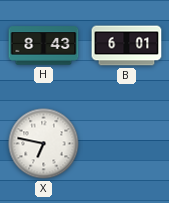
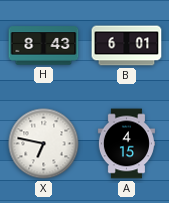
A: none -> 4:15
